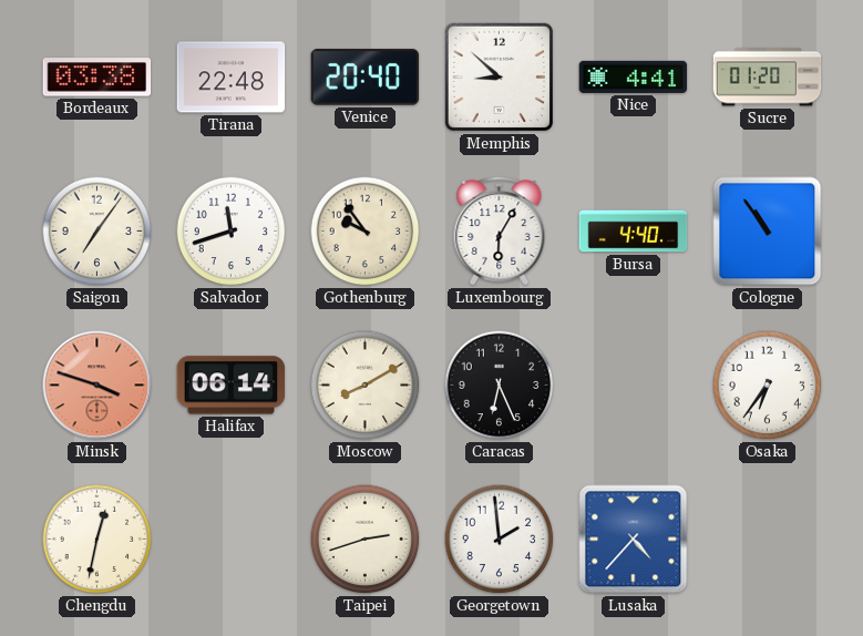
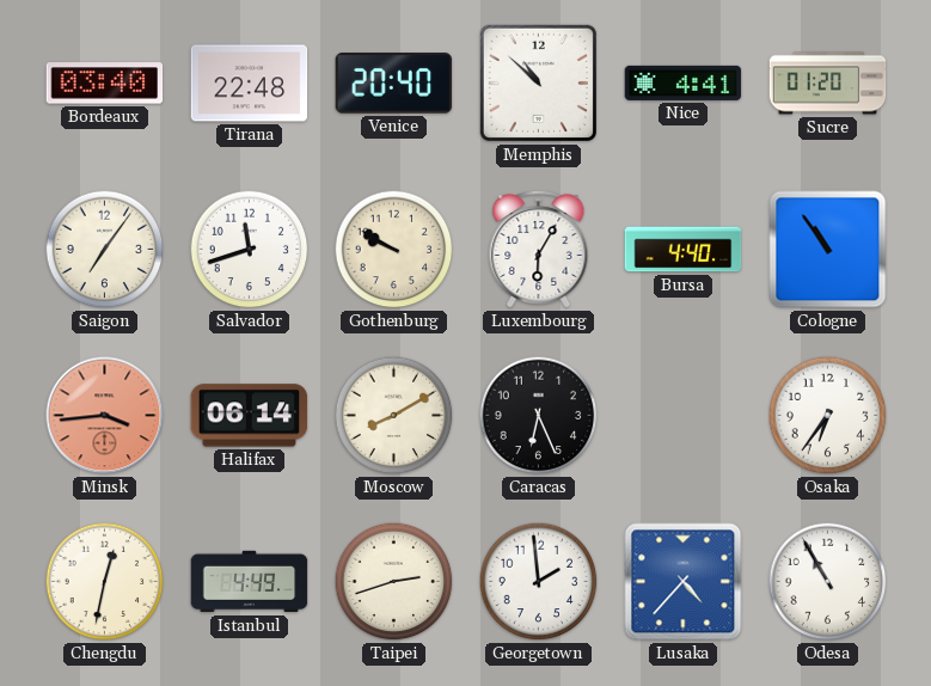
Bordeaux: 03:38 -> 03:40
Memphis: 8:52 -> 10:52
Gothenburg: 9:54 -> 9:50
Minsk: 3:48 -> 3:44
Istanbul: none -> 4:49
Odesa: none -> 10:55
